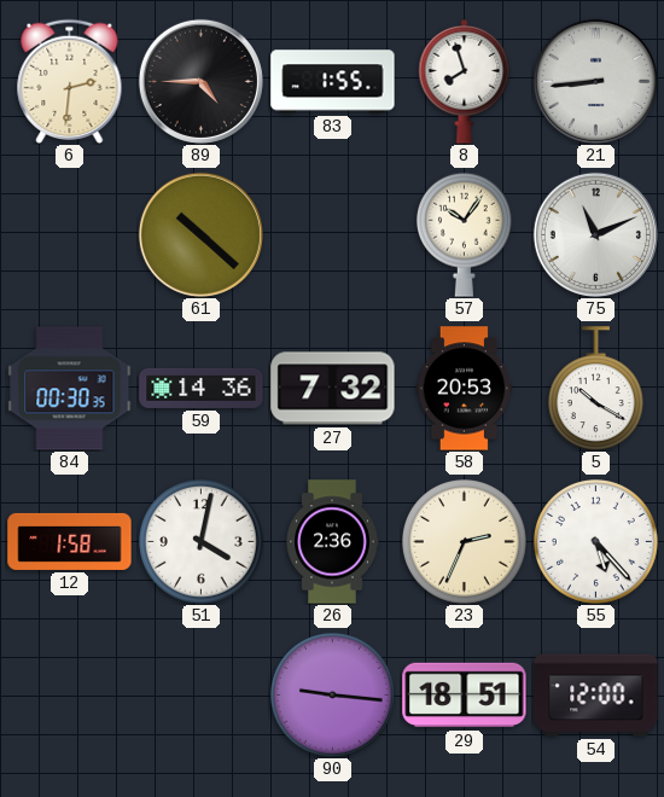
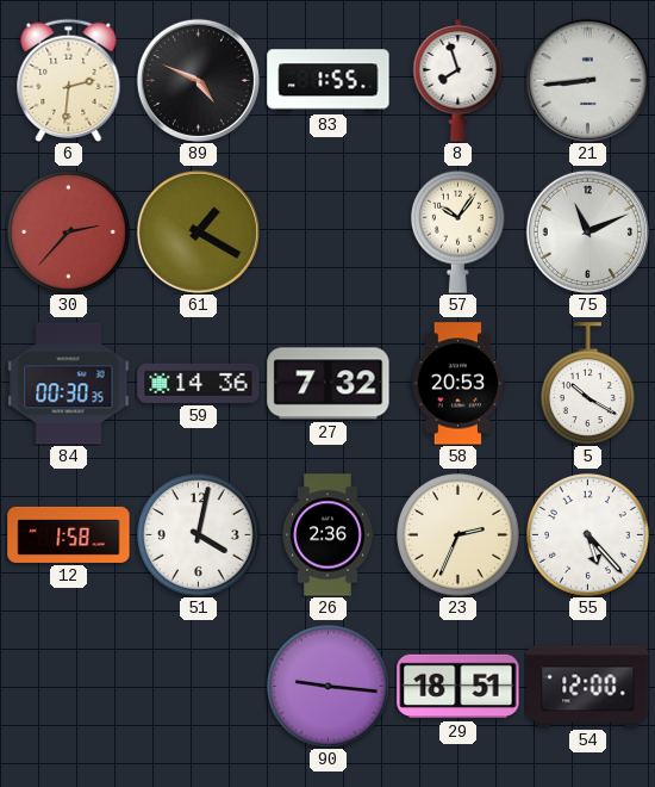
89: 4:45 -> 4:49
30: none -> 2:37
61: 10:22 -> 1:20
